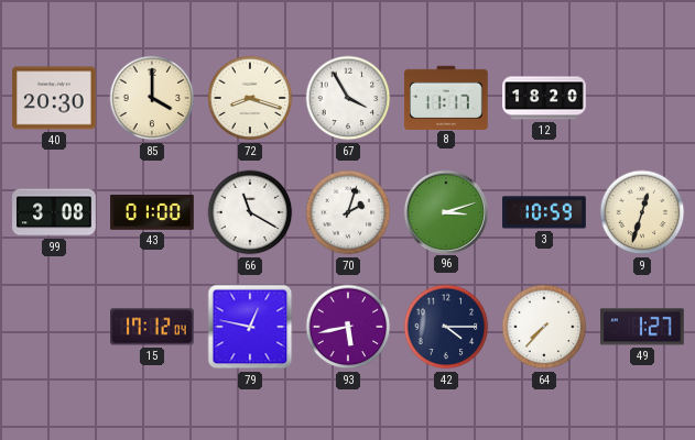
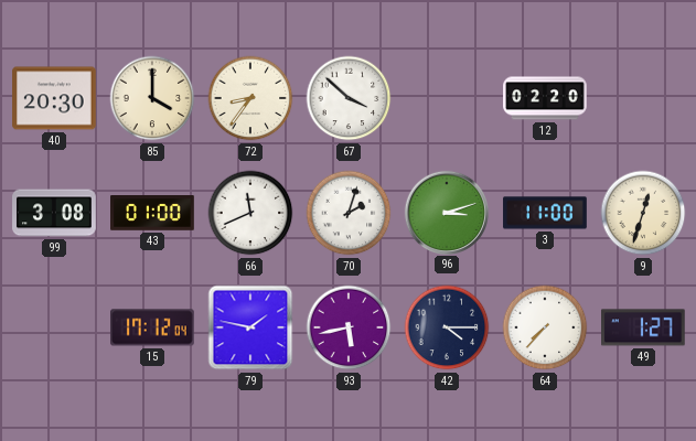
72: 8:18 -> 8:36
67: 3:55 -> 3:52
8: 11:17 -> none
12: 18:20 -> 02:20
66: 11:20 -> 11:41
3: 10:59 -> 11:00
79: 12:47 -> 1:47
